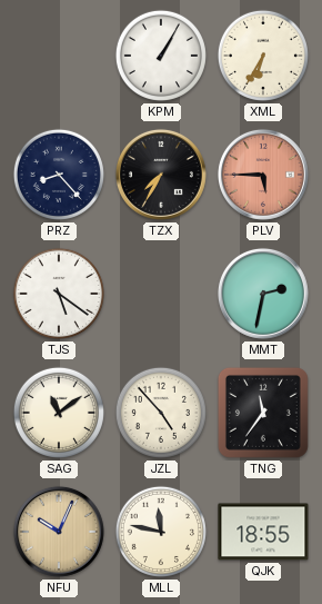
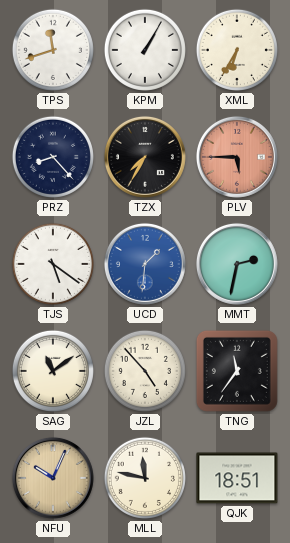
TPS: none -> 11:42
UCD: none -> 1:31
QJK: 18:55 -> 18:51
